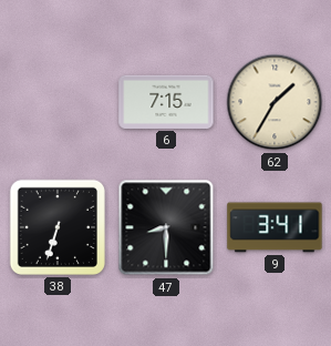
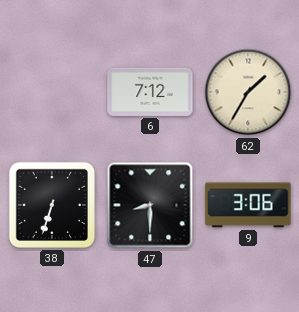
6: 7:15 -> 7:12
9: 3:41 -> 3:06
